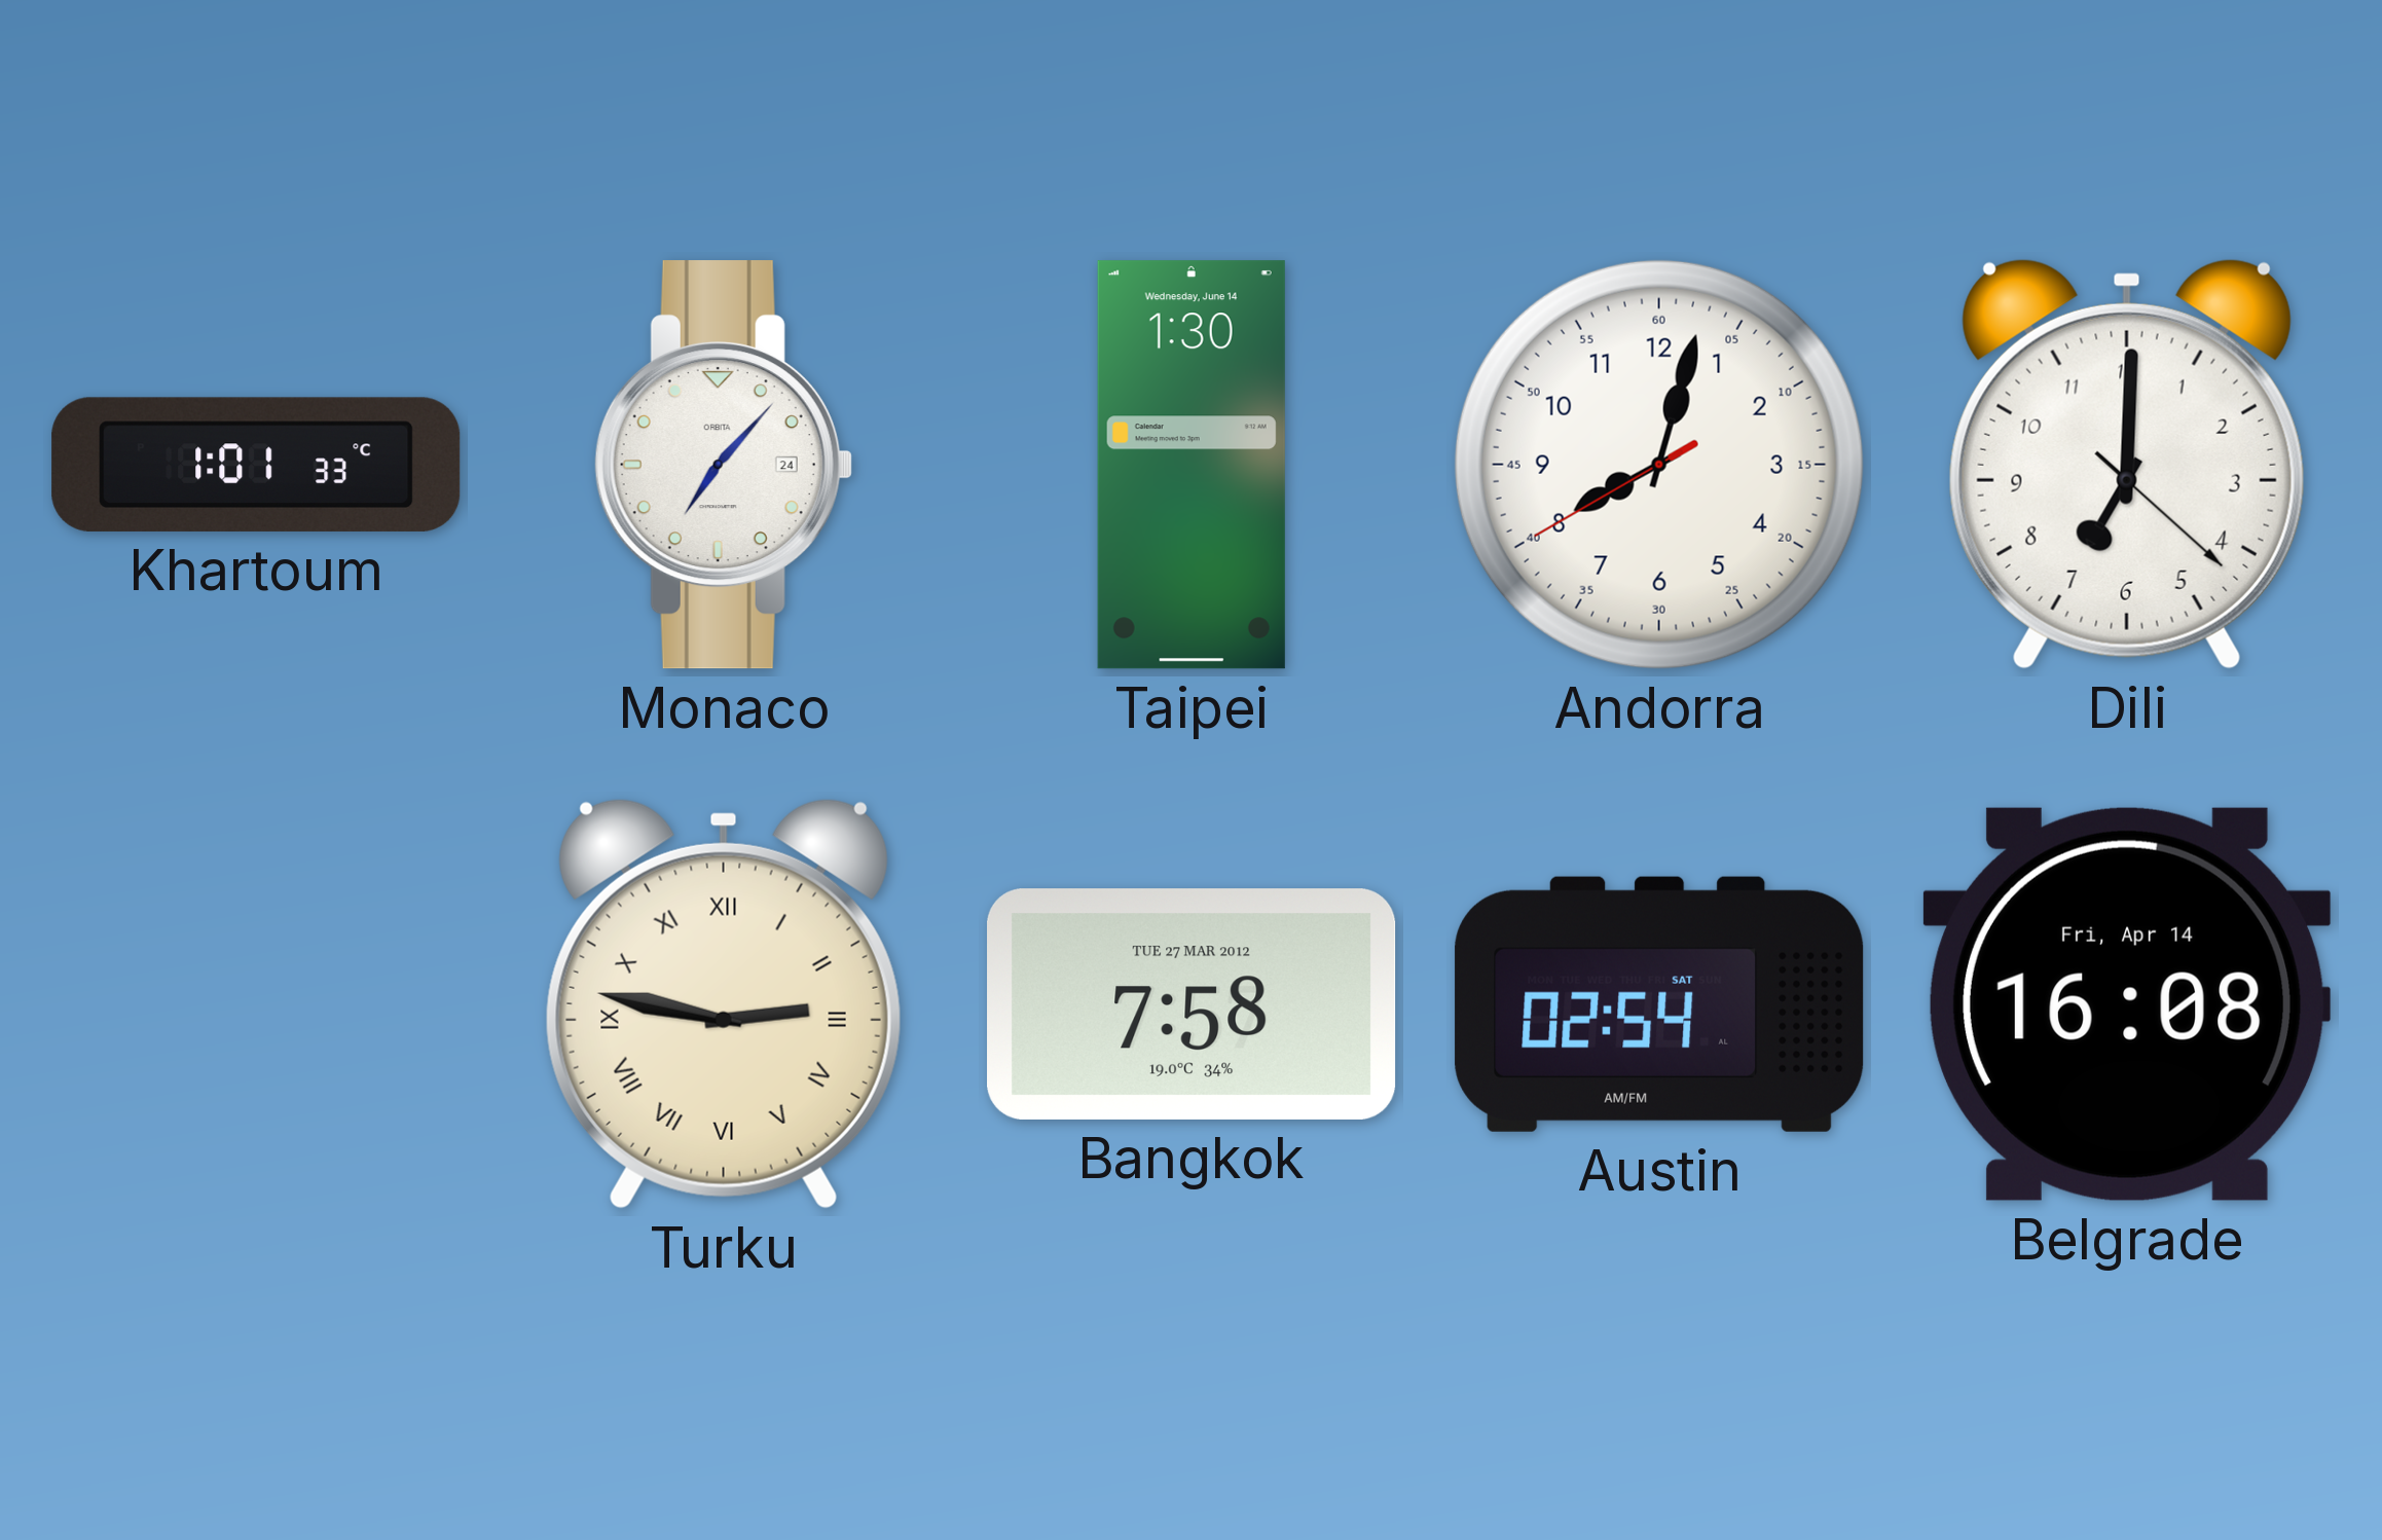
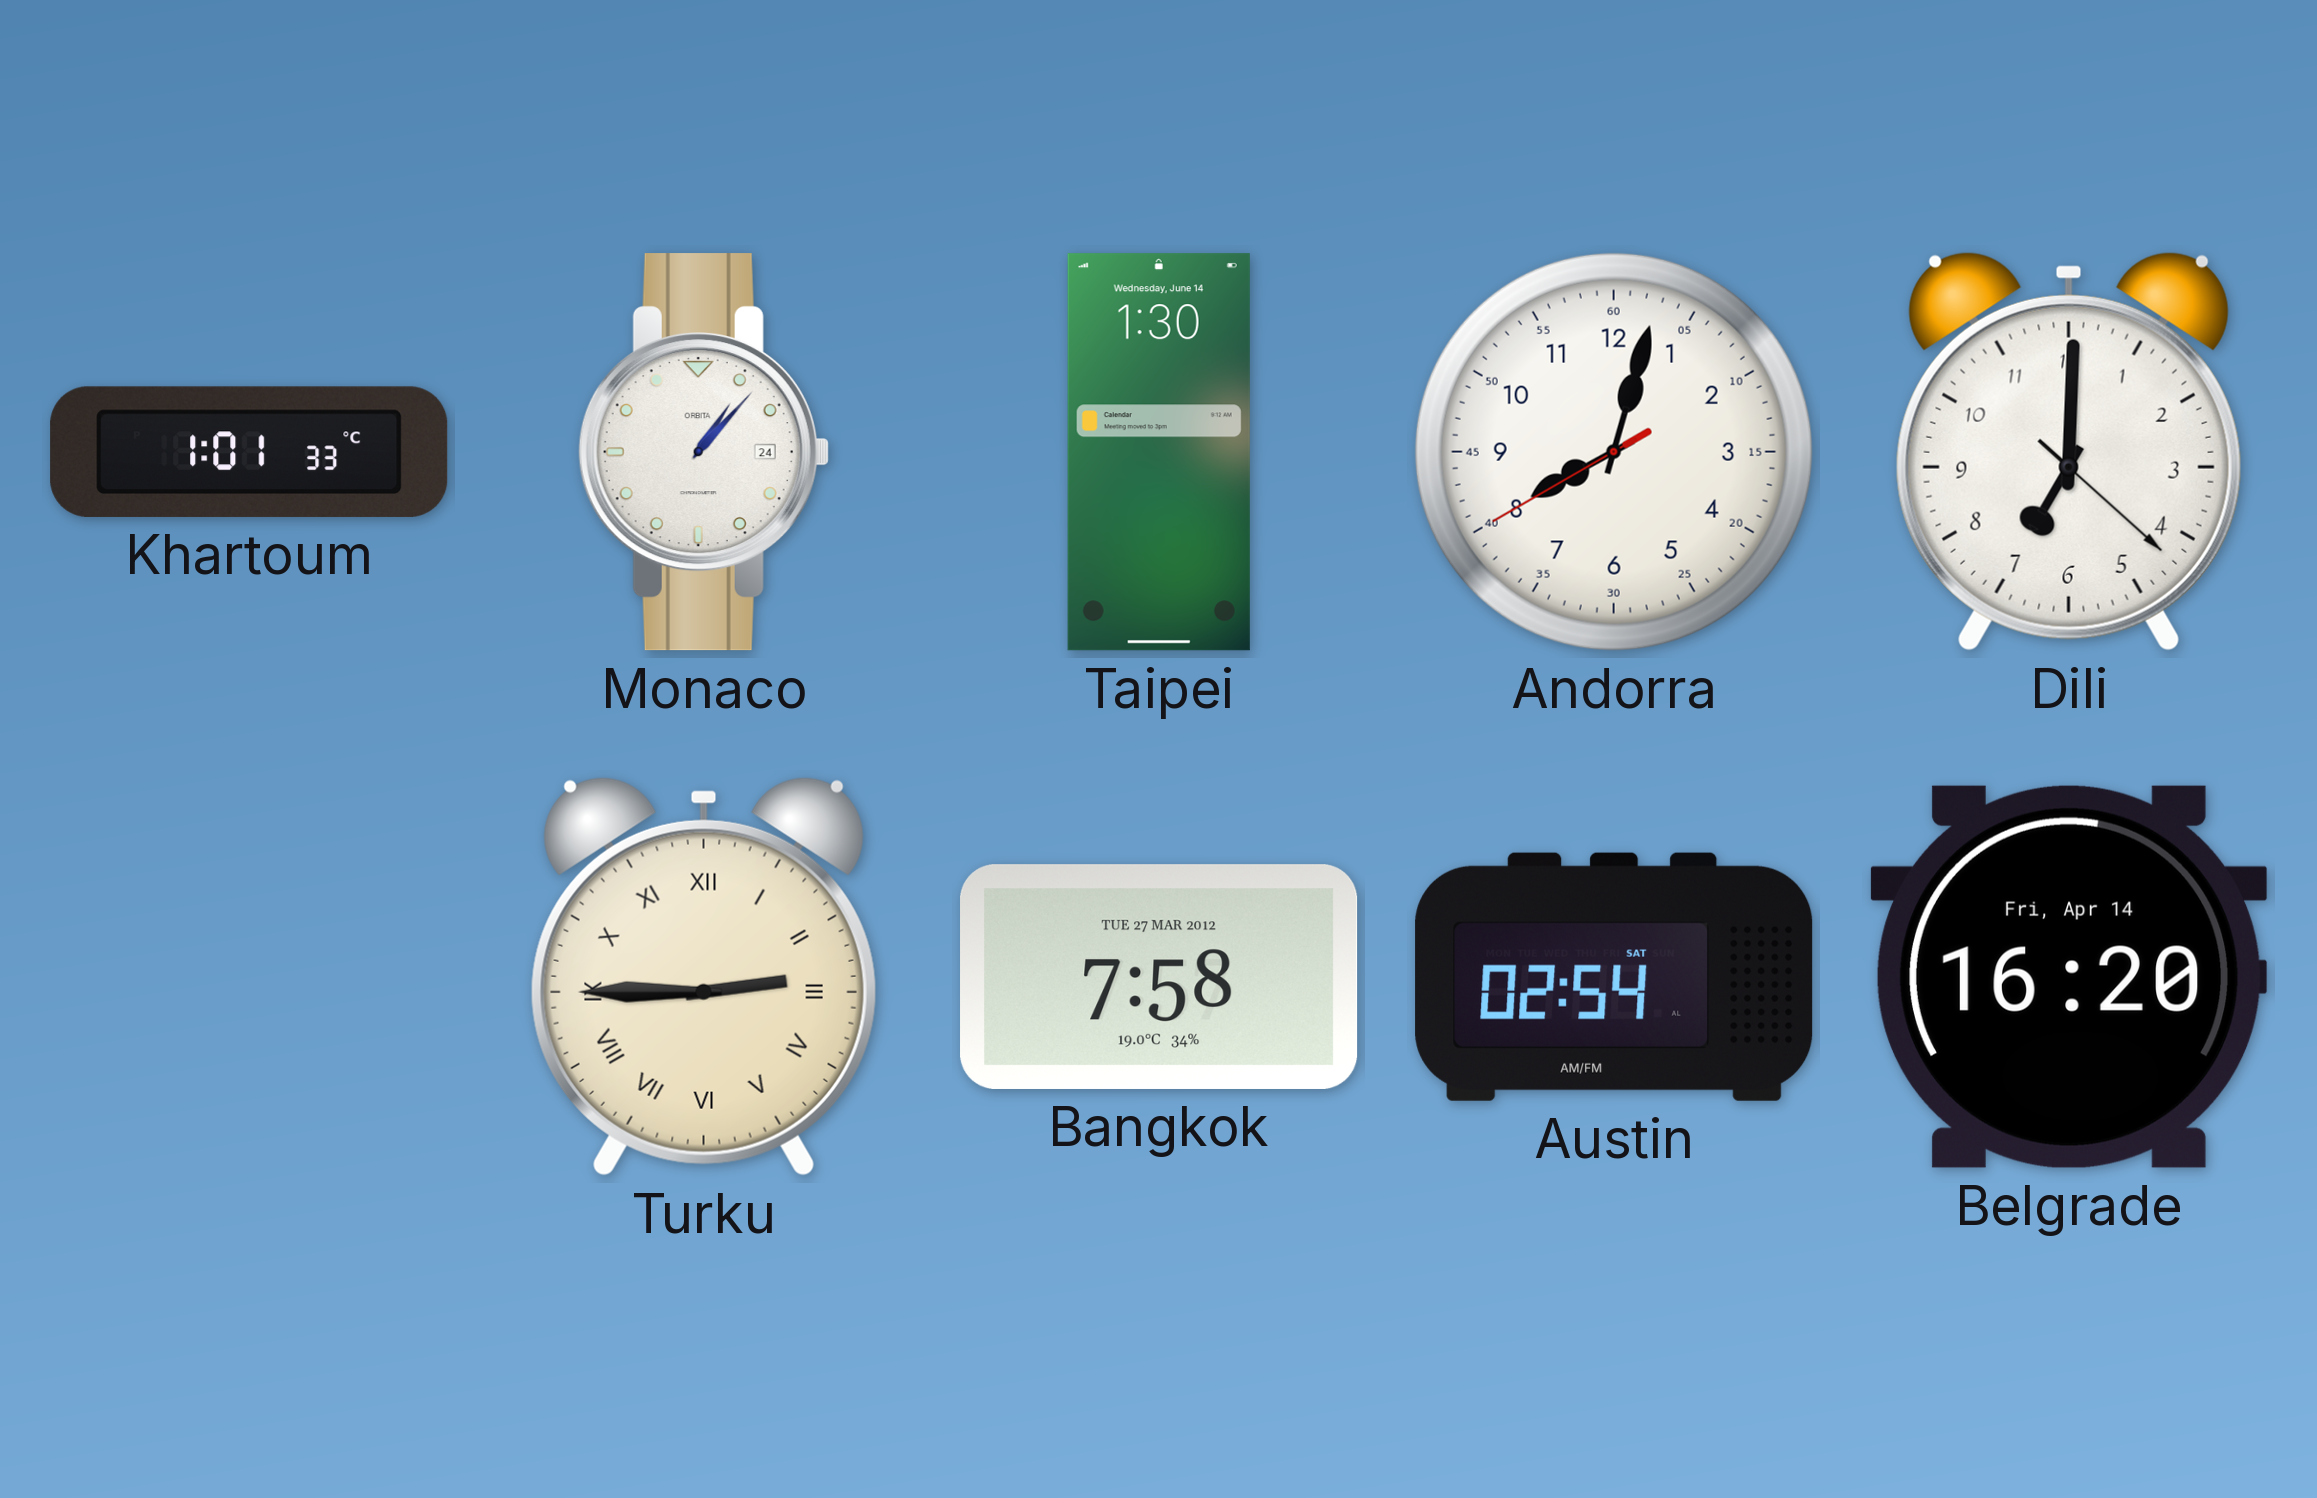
Monaco: 7:07 -> 1:07
Turku: 2:47 -> 2:45
Belgrade: 16:08 -> 16:20
